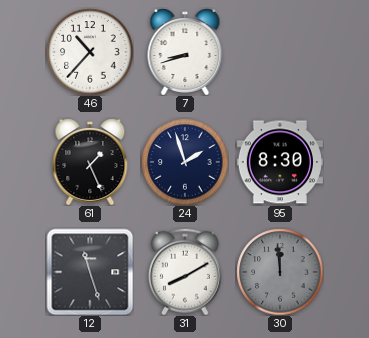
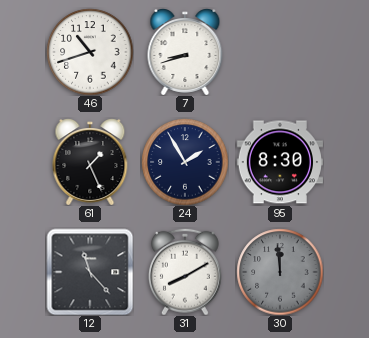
46: 10:37 -> 10:42
24: 1:57 -> 1:55
12: 11:27 -> 11:23
